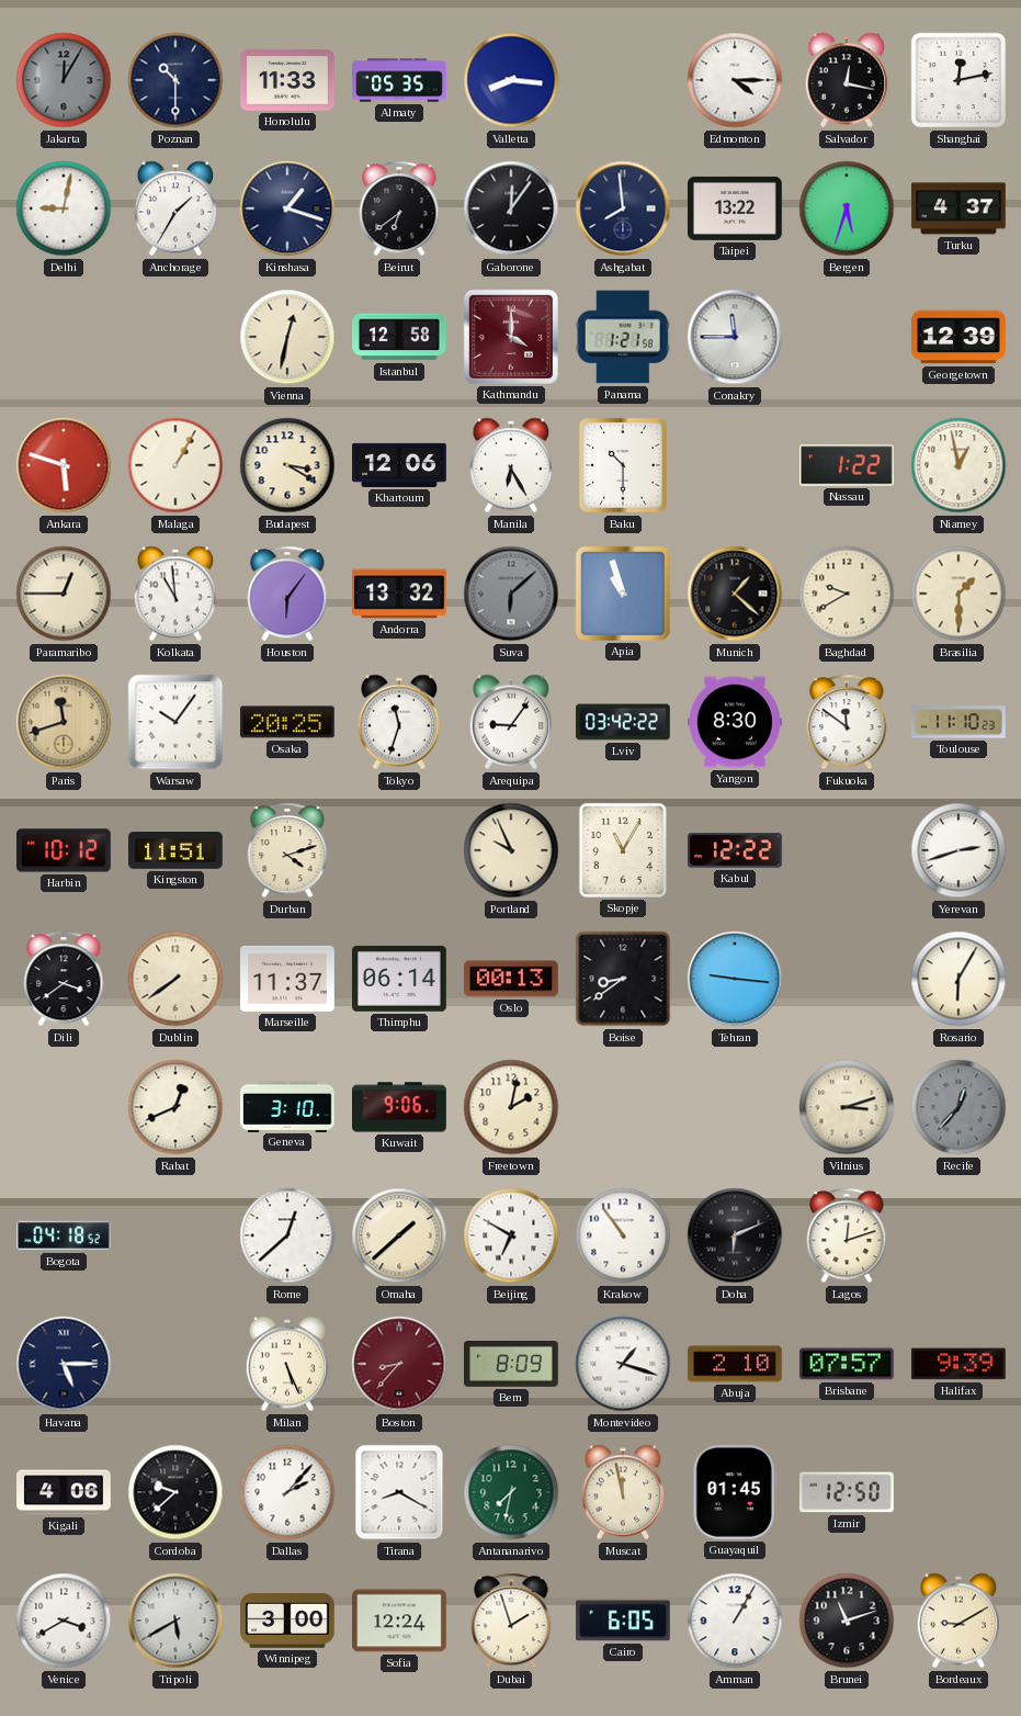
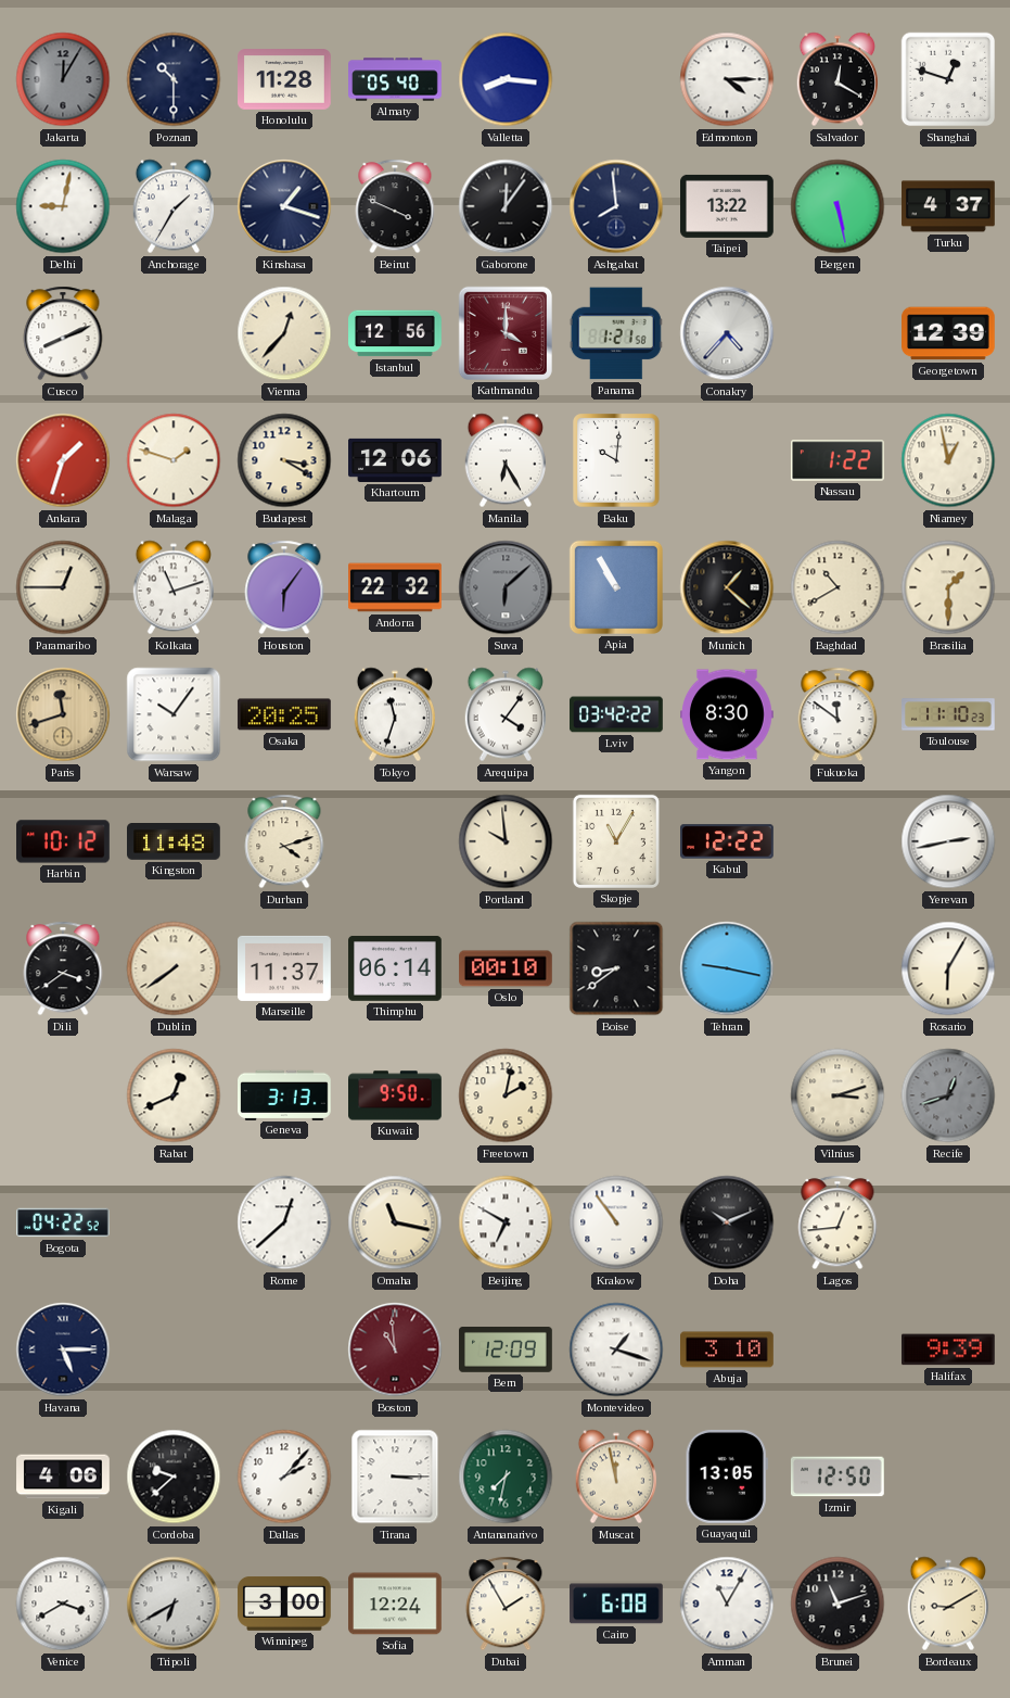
Honolulu: 11:33 -> 11:28
Almaty: 05:35 -> 05:40
Salvador: 12:17 -> 12:20
Shanghai: 12:13 -> 12:48
Beirut: 6:39 -> 3:49
Bergen: 5:33 -> 5:28
Cusco: none -> 8:11
Vienna: 12:32 -> 12:37
Istanbul: 12:58 -> 12:56
Conakry: 11:45 -> 4:37
Ankara: 5:48 -> 1:33
Malaga: 1:05 -> 1:48
Baku: 10:30 -> 10:01
Kolkata: 10:59 -> 11:12
Andorra: 13:32 -> 22:32
Apia: 10:57 -> 10:55
Baghdad: 9:40 -> 10:40
Arequipa: 9:06 -> 4:06
Kingston: 11:51 -> 11:48
Portland: 9:56 -> 9:59
Yerevan: 2:42 -> 2:43
Oslo: 00:13 -> 00:10
Tehran: 9:16 -> 9:17
Geneva: 3:10 -> 3:13
Kuwait: 9:06 -> 9:50
Recife: 12:37 -> 12:42
Bogota: 04:18 -> 04:22
Omaha: 1:38 -> 11:17
Doha: 6:11 -> 10:11
Lagos: 12:12 -> 12:44
Milan: 5:26 -> none
Boston: 8:37 -> 10:59
Bern: 8:09 -> 12:09
Abuja: 2:10 -> 3:10
Brisbane: 07:57 -> none
Tirana: 8:20 -> 3:15
Guayaquil: 01:45 -> 13:05
Tripoli: 5:40 -> 6:40
Dubai: 1:57 -> 1:55
Cairo: 6:05 -> 6:08
Amman: 1:05 -> 11:05
